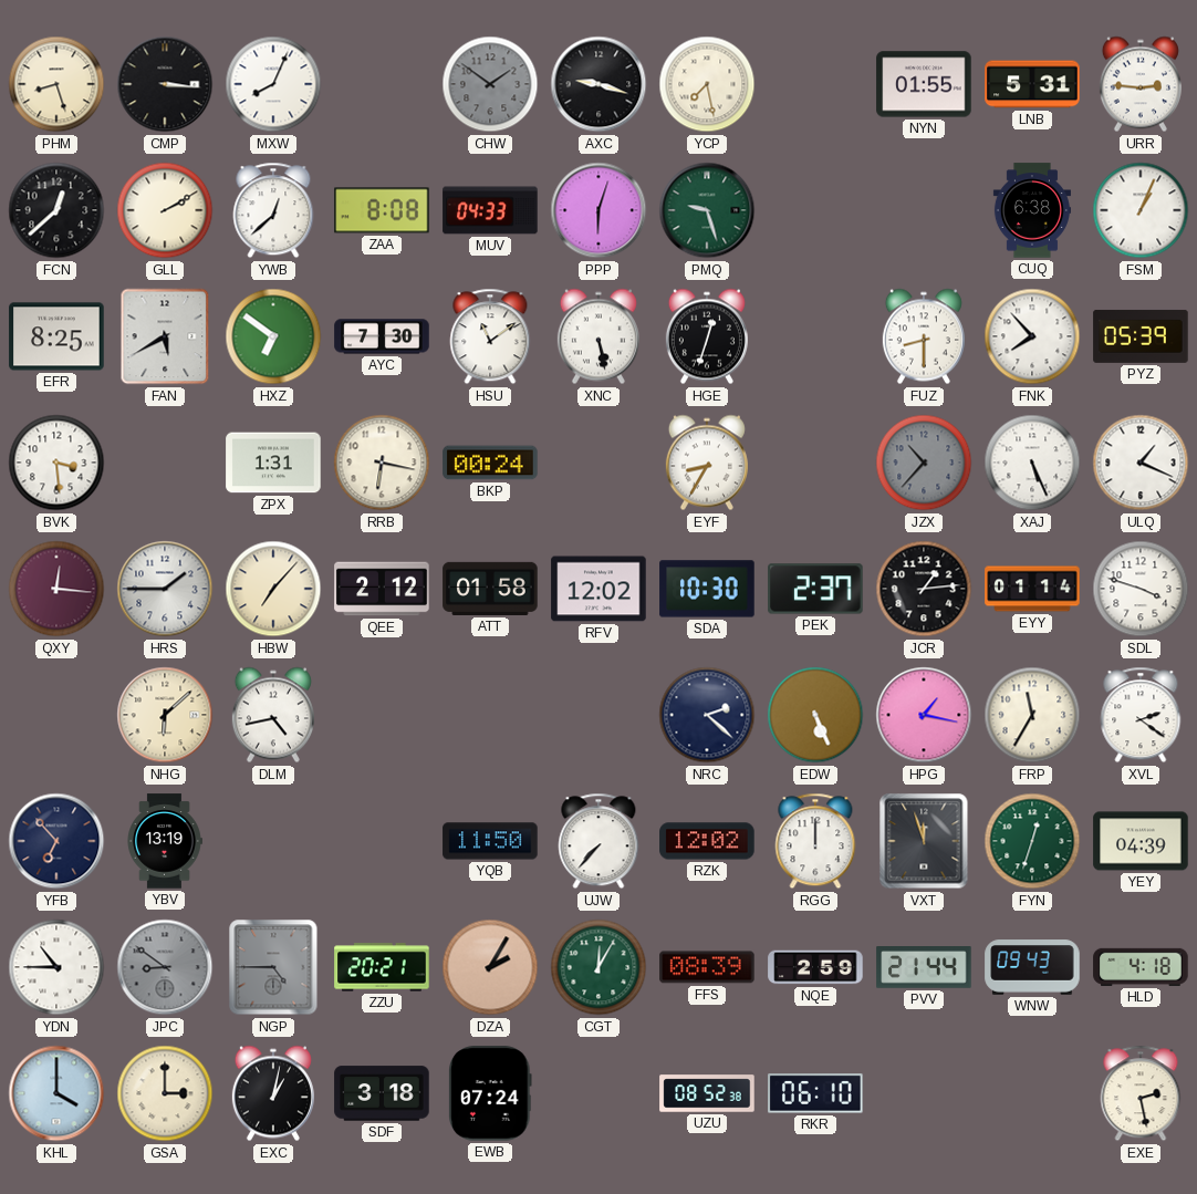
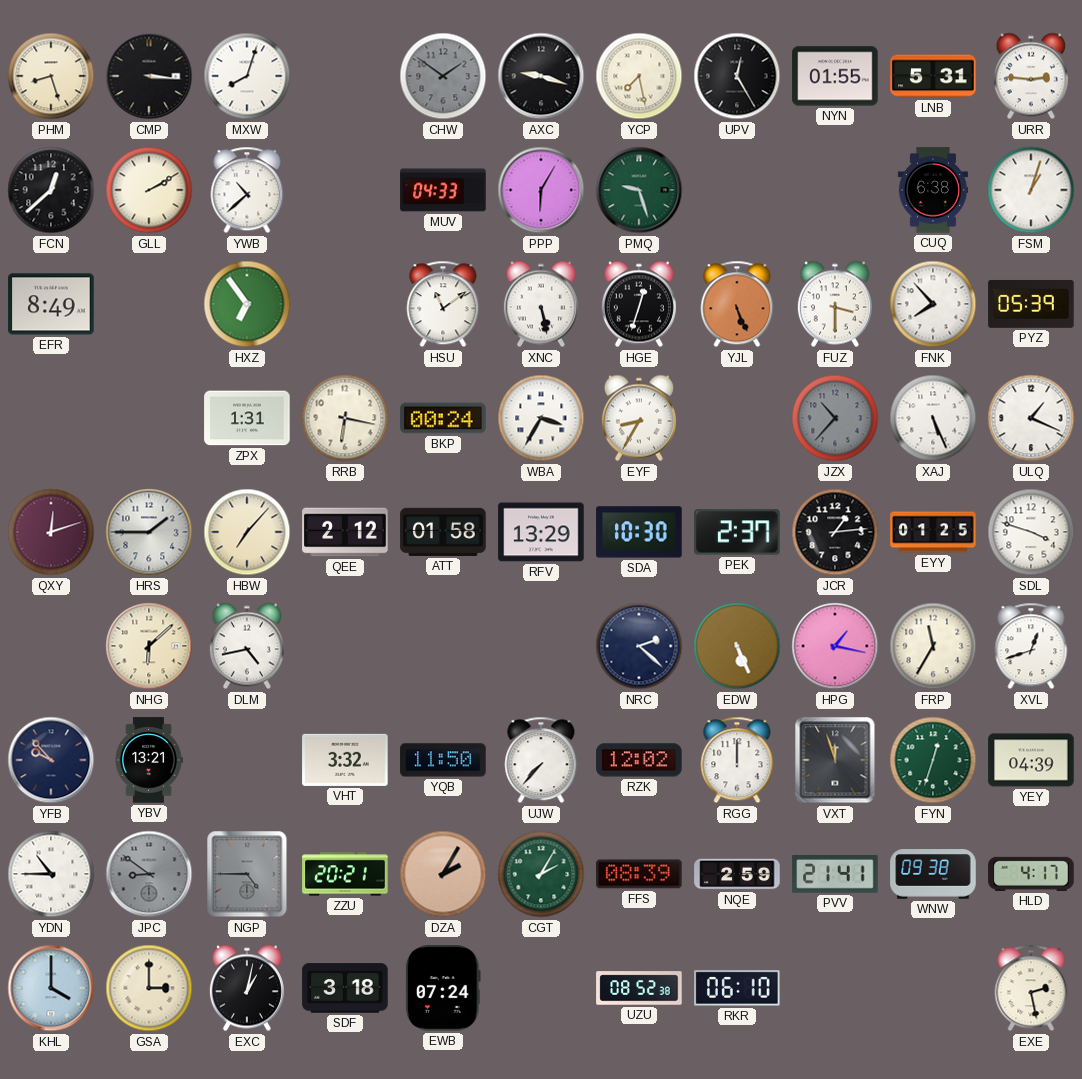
MXW: 8:04 -> 8:03
UPV: none -> 12:25
YWB: 12:38 -> 10:38
ZAA: 8:08 -> none
PPP: 6:03 -> 6:05
FSM: 1:04 -> 1:03
EFR: 8:25 -> 8:49
FAN: 5:40 -> none
HXZ: 6:51 -> 6:54
AYC: 7:30 -> none
YJL: none -> 5:26
FUZ: 8:30 -> 3:30
BVK: 3:29 -> none
WBA: none -> 3:35
QXY: 12:16 -> 12:12
RFV: 12:02 -> 13:29
EYY: 01:14 -> 01:25
XVL: 2:21 -> 12:42
YFB: 6:53 -> 9:53
YBV: 13:19 -> 13:21
VHT: none -> 3:32
CGT: 12:05 -> 2:05
PVV: 21:44 -> 21:41
WNW: 09:43 -> 09:38
HLD: 4:18 -> 4:17
